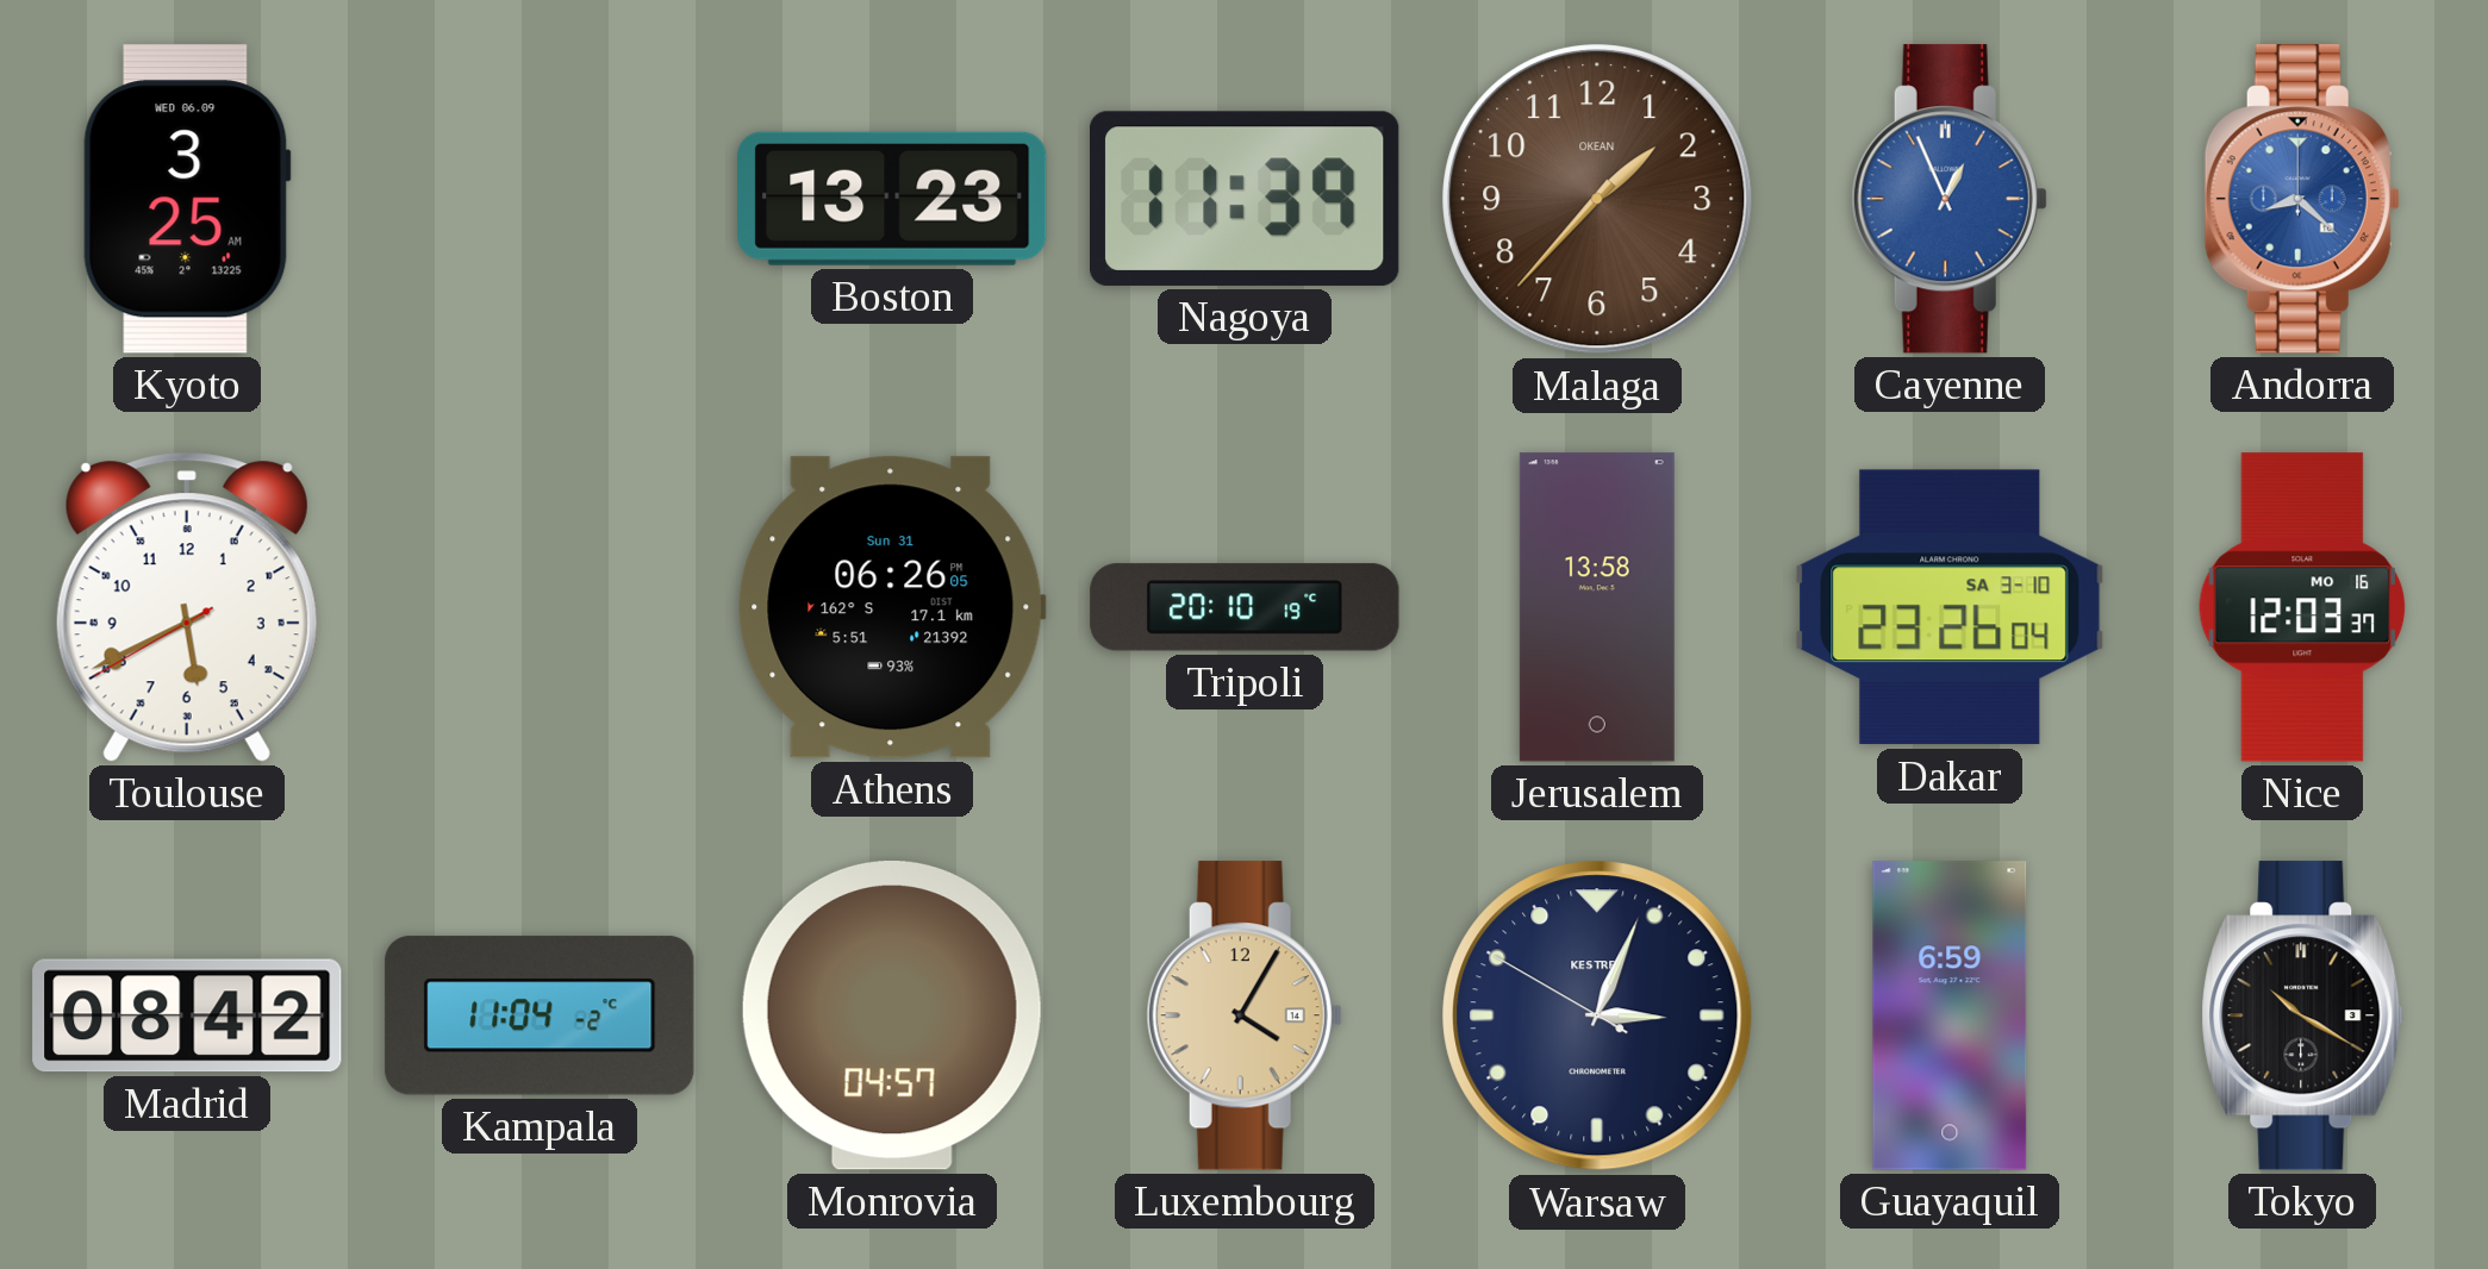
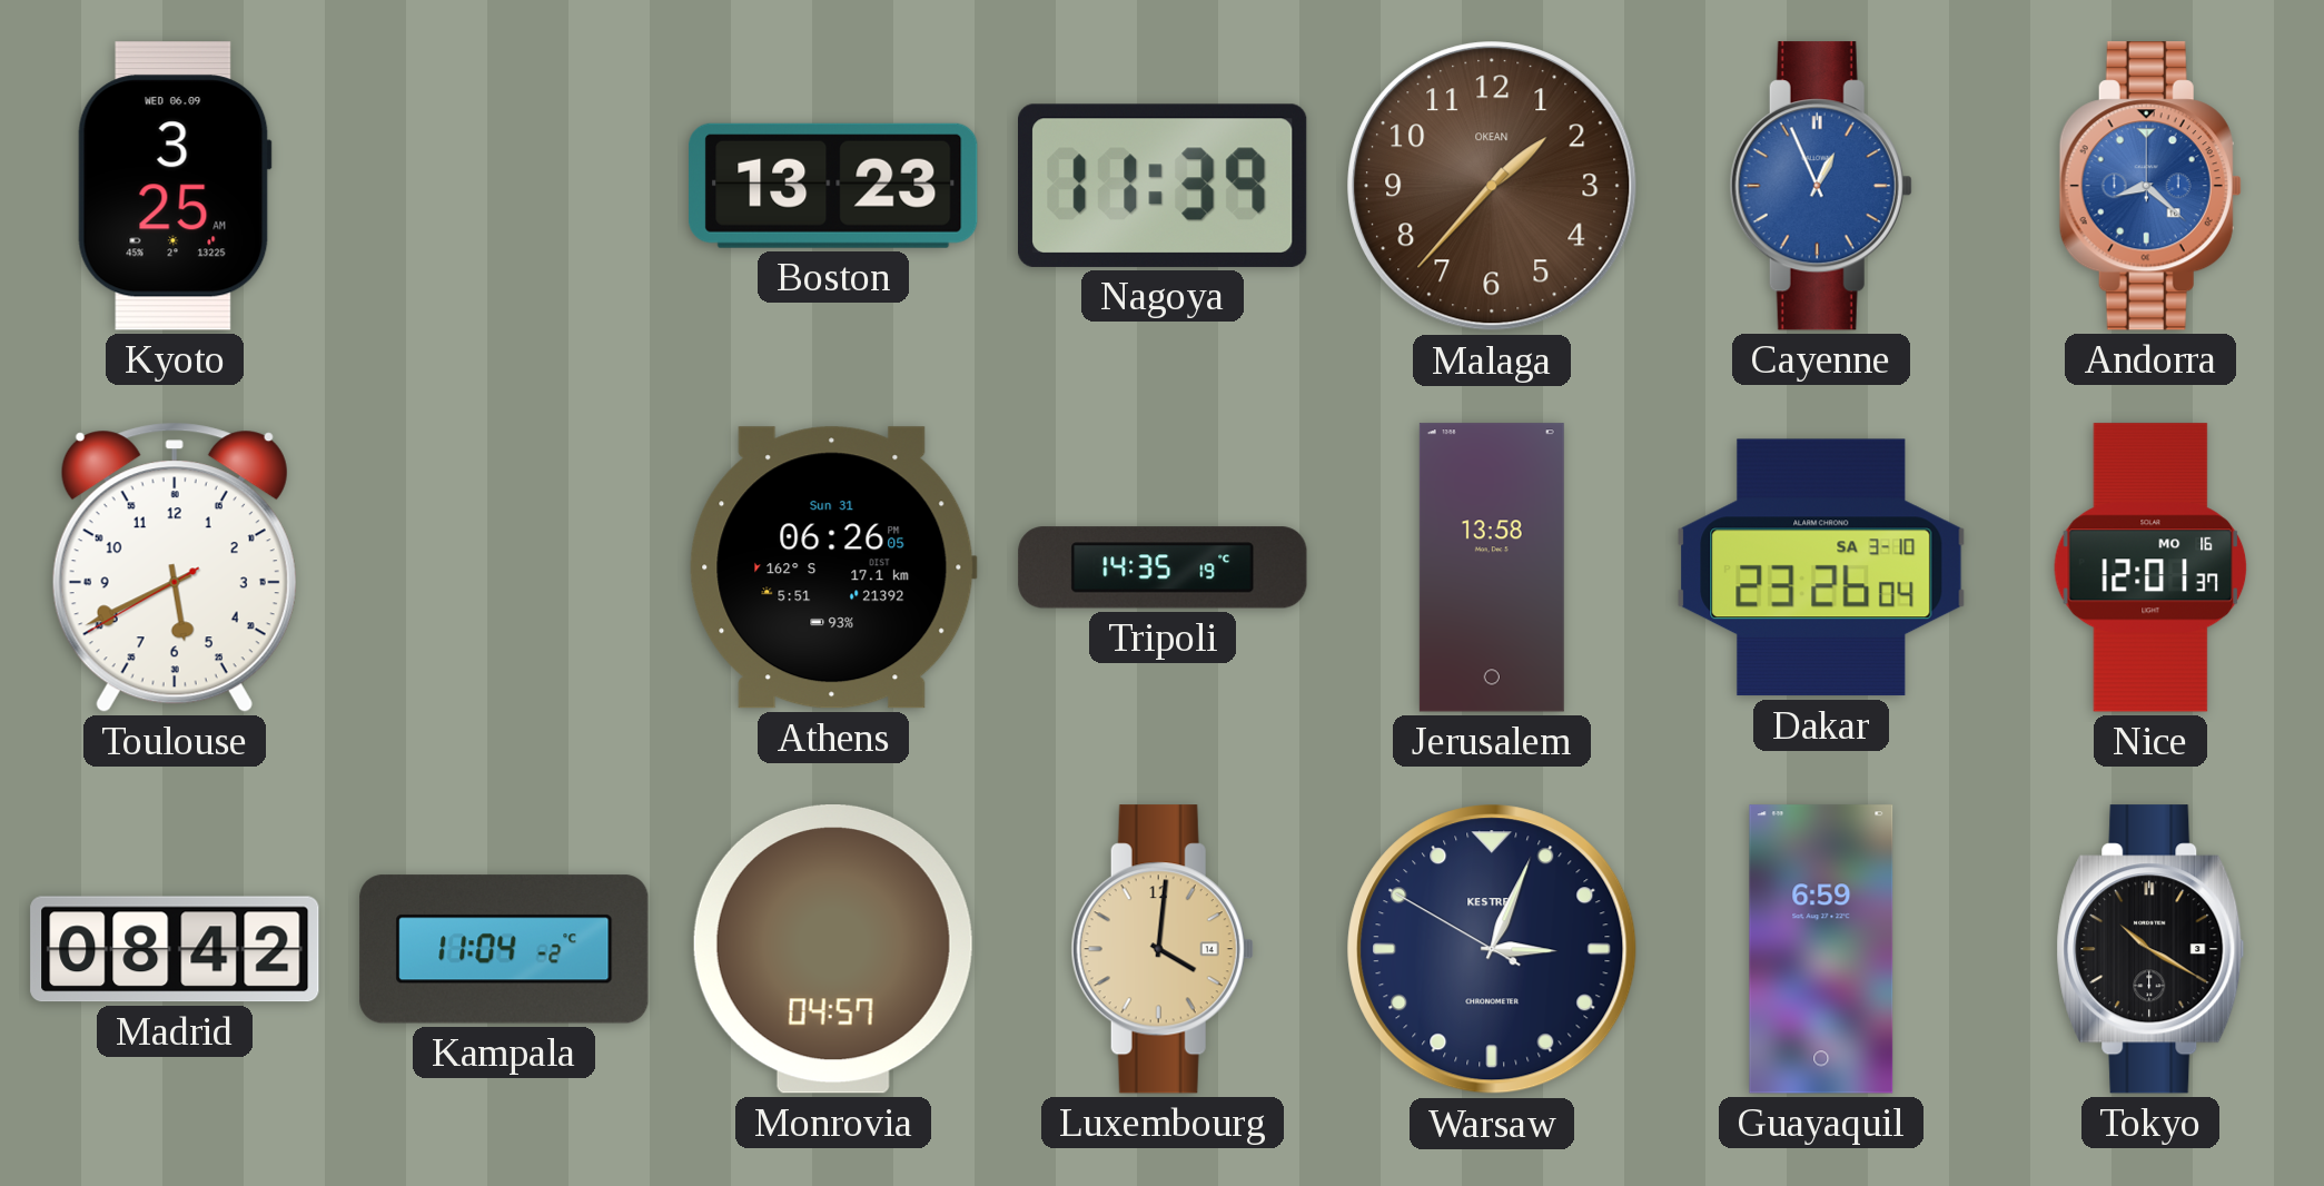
Tripoli: 20:10 -> 14:35
Nice: 12:03 -> 12:01
Luxembourg: 4:05 -> 4:01
